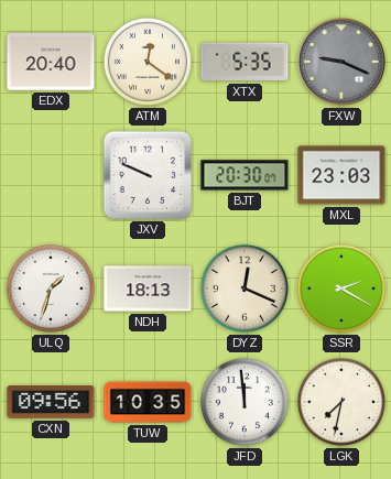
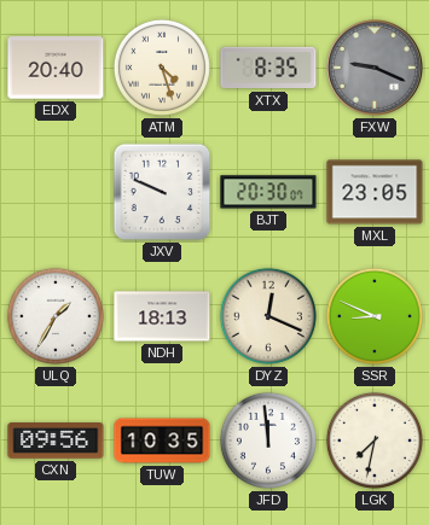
ATM: 12:21 -> 4:27
XTX: 5:35 -> 8:35
MXL: 23:03 -> 23:05
ULQ: 1:33 -> 1:35
SSR: 2:20 -> 8:49
